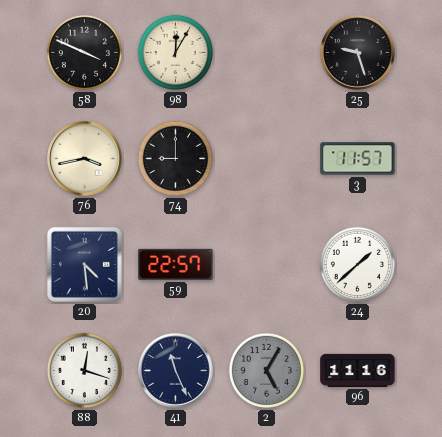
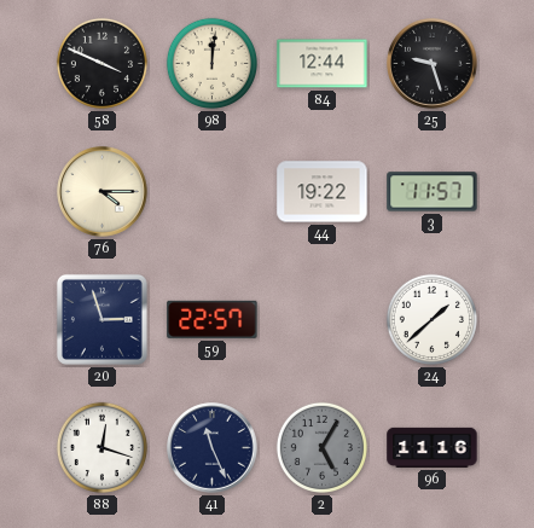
98: 12:05 -> 12:01
84: none -> 12:44
76: 3:43 -> 4:15
74: 9:00 -> none
44: none -> 19:22
20: 4:29 -> 2:57
